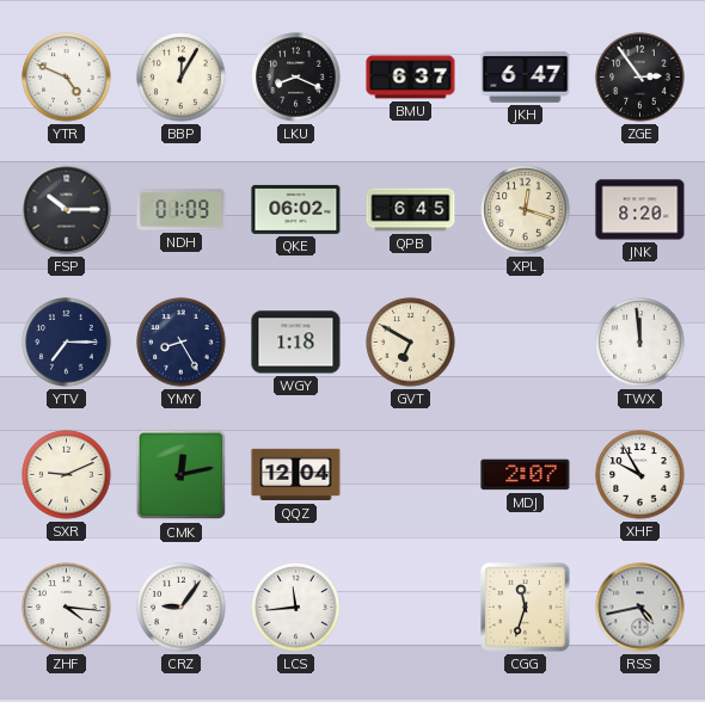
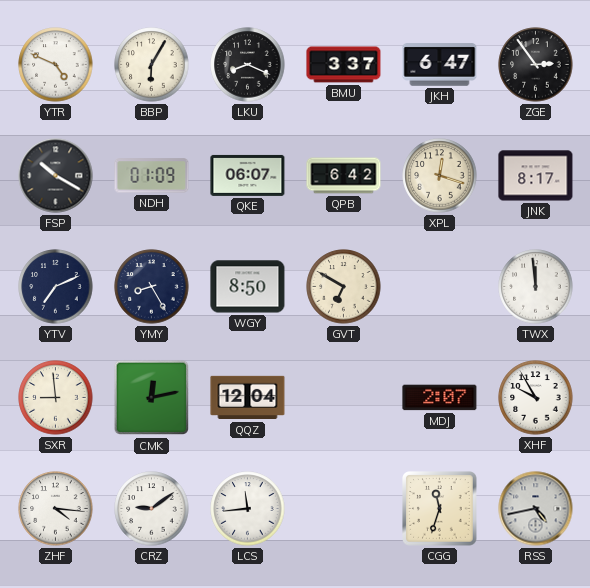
BBP: 12:05 -> 6:05
BMU: 6:37 -> 3:37
FSP: 10:15 -> 10:20
QKE: 06:02 -> 06:07
QPB: 6:45 -> 6:42
JNK: 8:20 -> 8:17
YTV: 7:15 -> 7:11
WGY: 1:18 -> 8:50
SXR: 9:11 -> 8:59
CRZ: 9:06 -> 9:09
